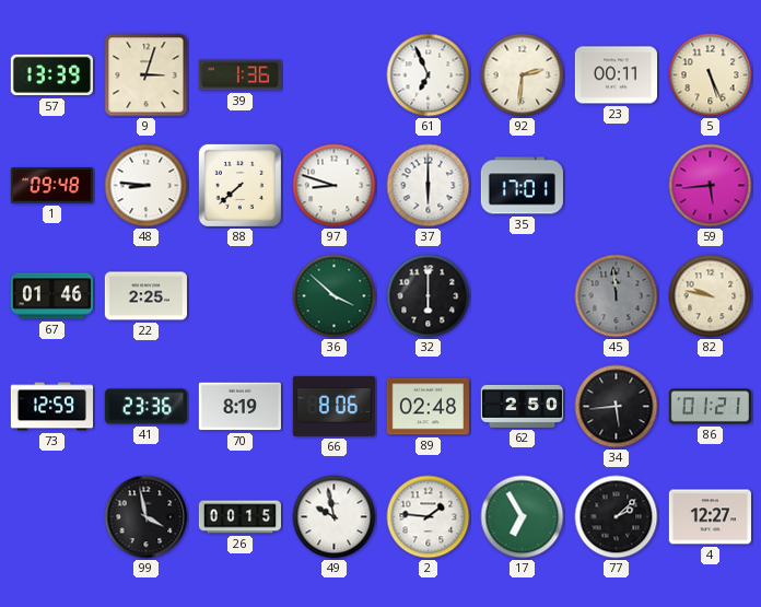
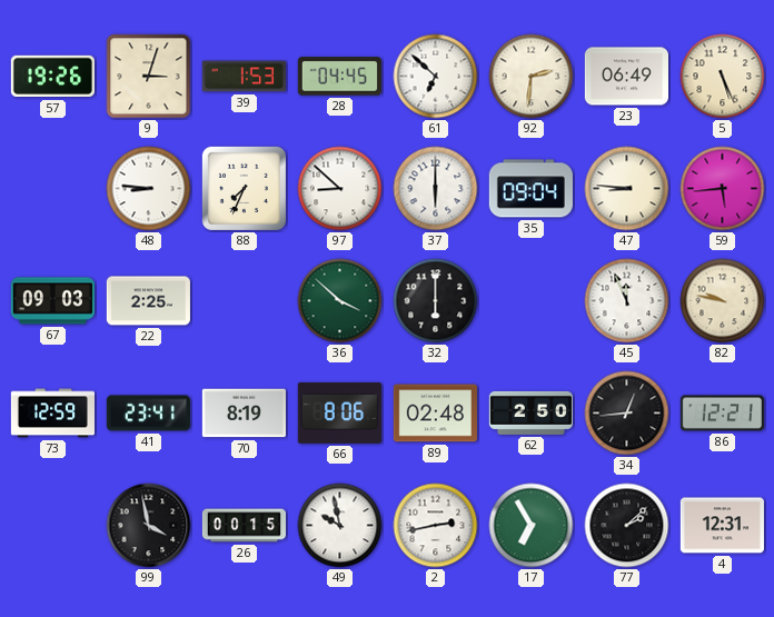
57: 13:39 -> 19:26
39: 1:36 -> 1:53
28: none -> 04:45
61: 6:56 -> 6:52
23: 00:11 -> 06:49
1: 09:48 -> none
88: 7:38 -> 7:34
97: 8:48 -> 8:52
35: 17:01 -> 09:04
47: none -> 8:46
67: 01:46 -> 09:03
45: 11:59 -> 11:56
45 dial: grey -> white
41: 23:36 -> 23:41
34: 5:44 -> 12:44
86: 01:21 -> 12:21
2: 1:46 -> 2:43
4: 12:27 -> 12:31
